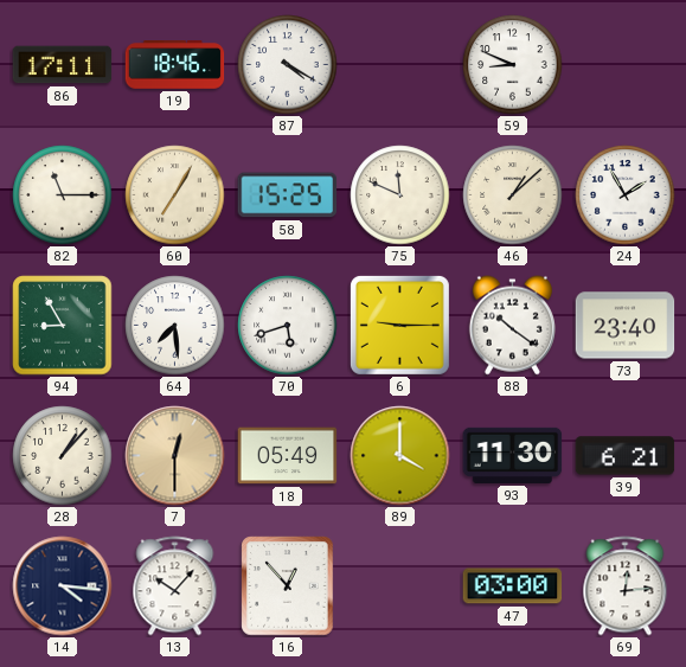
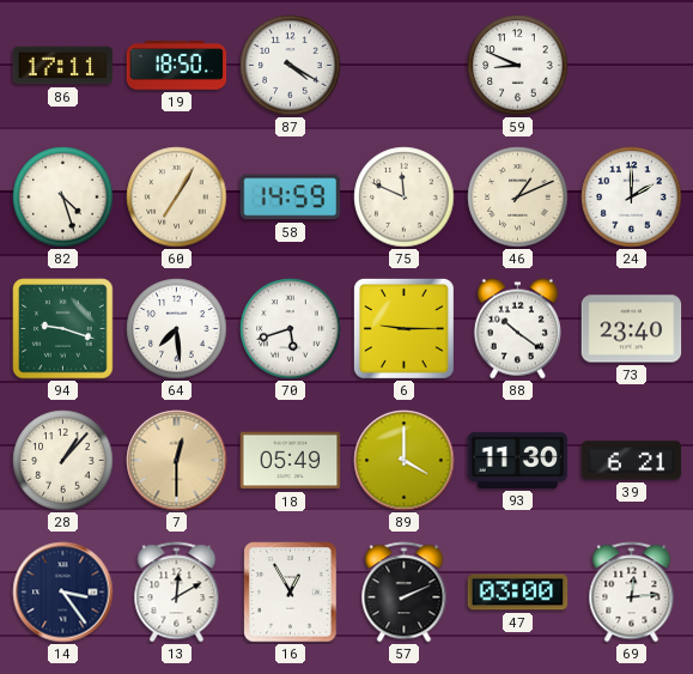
19: 18:46 -> 18:50
82: 11:15 -> 4:27
58: 15:25 -> 14:59
46: 1:08 -> 1:11
24: 1:55 -> 2:00
94: 8:55 -> 9:18
14: 4:16 -> 3:24
13: 10:07 -> 12:10
16: 12:53 -> 12:55
57: none -> 2:11
